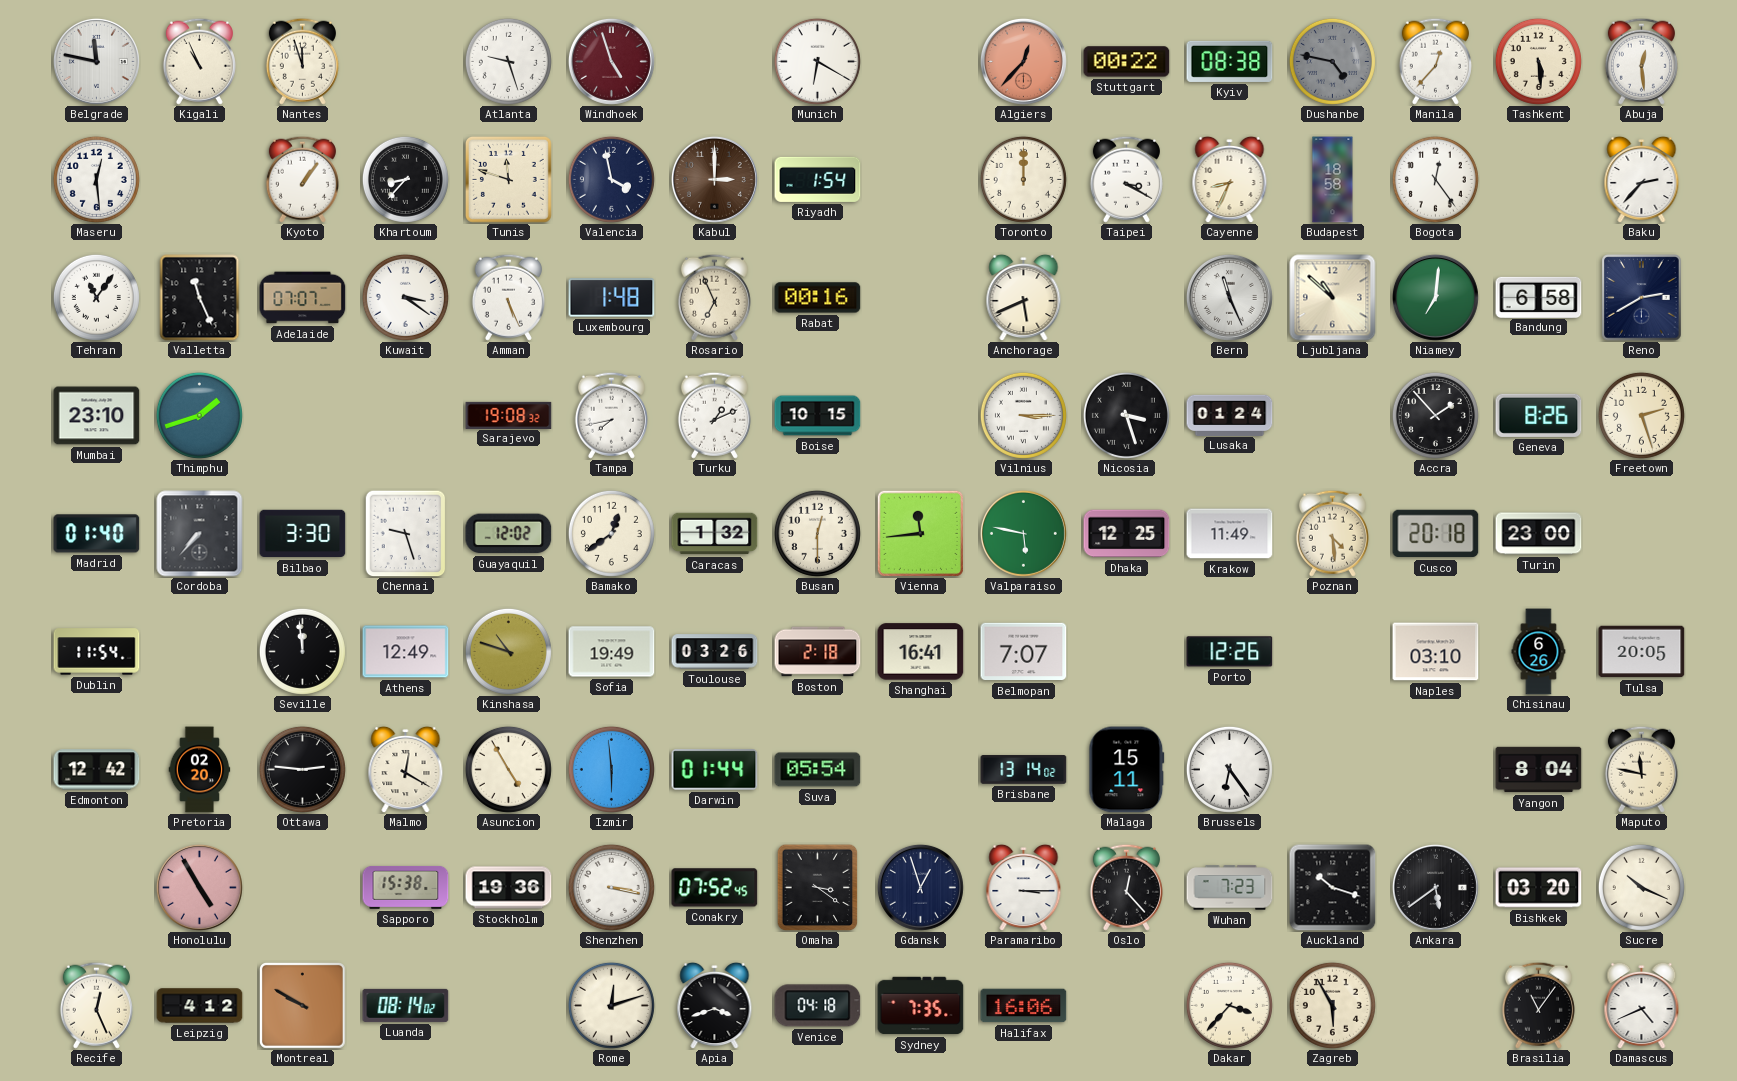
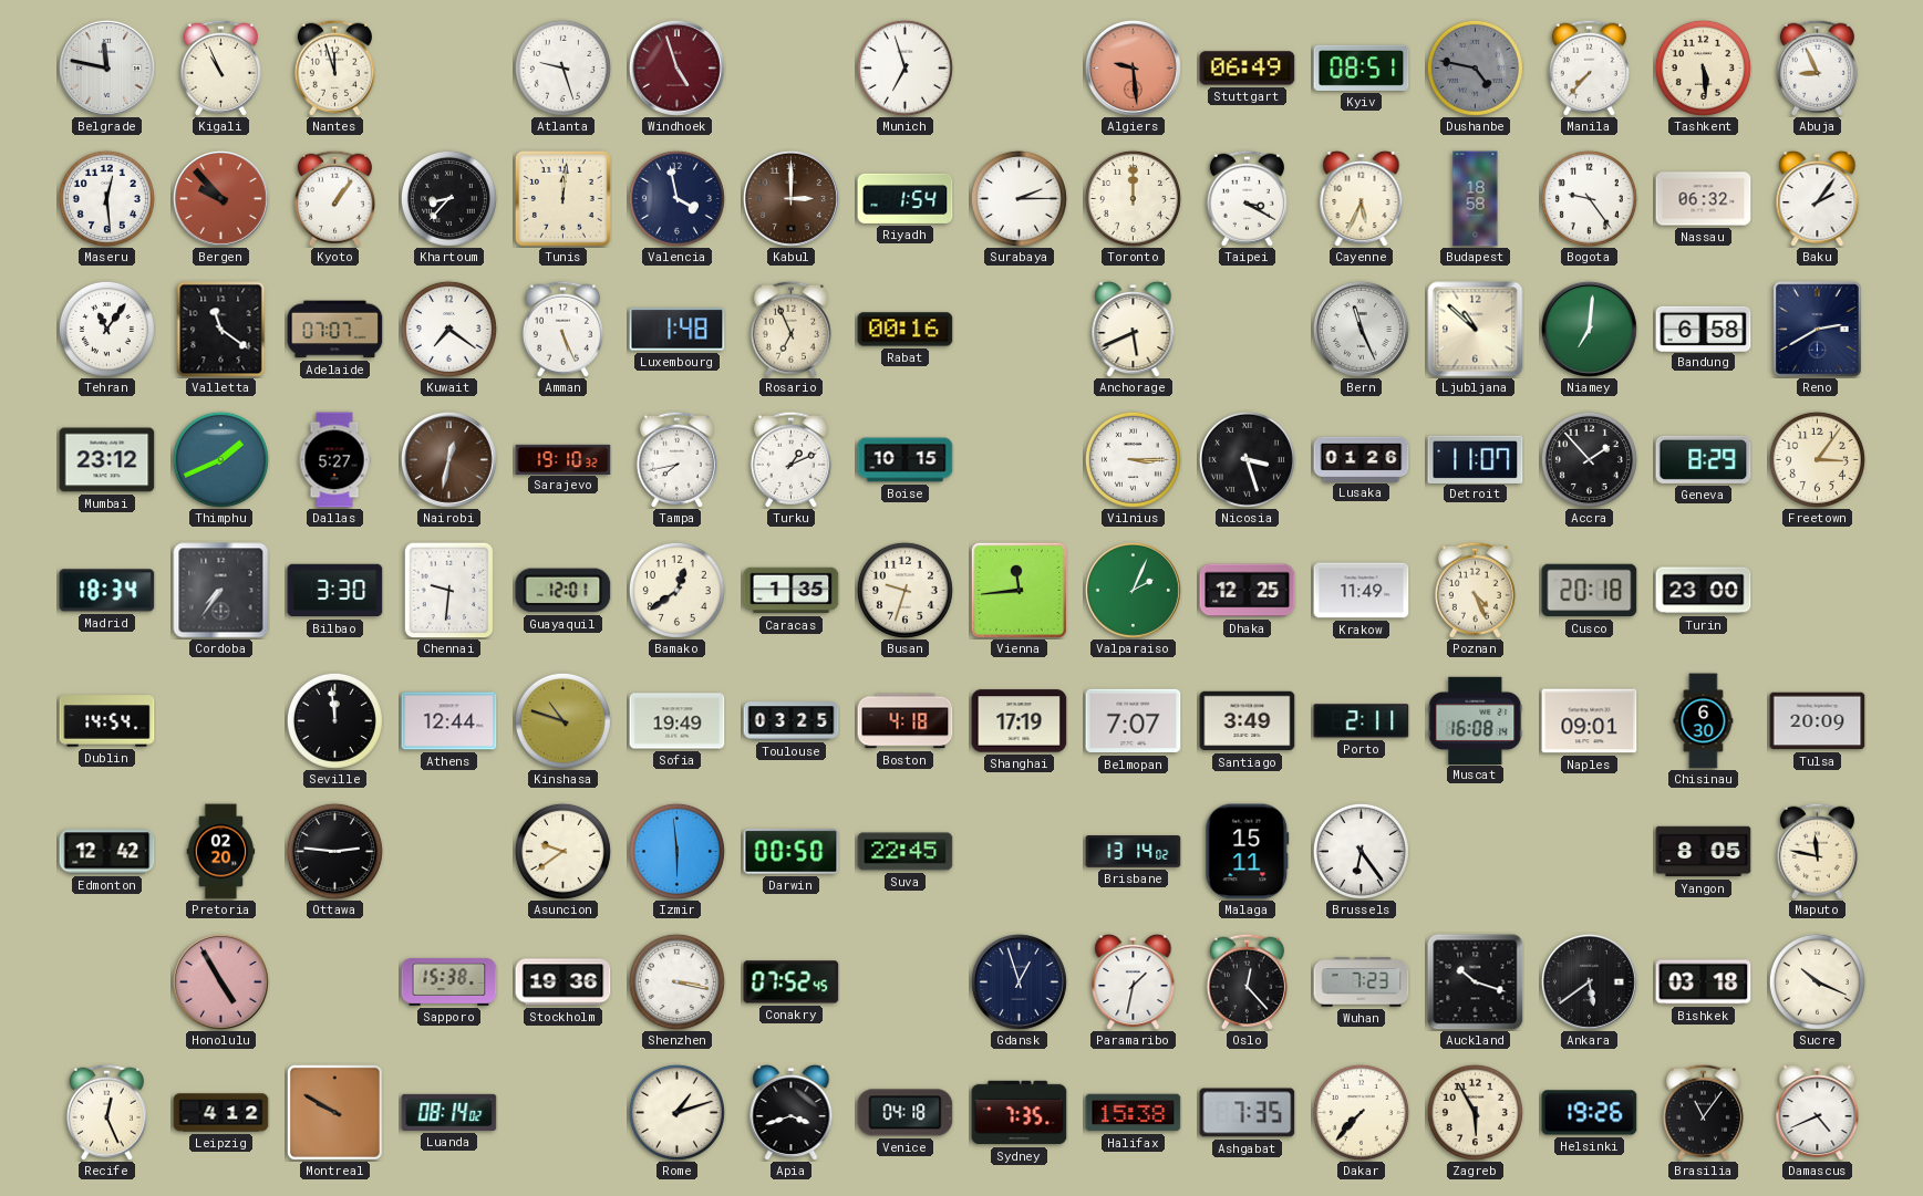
Munich: 6:20 -> 6:57
Algiers: 12:37 -> 9:29
Stuttgart: 00:22 -> 06:49
Kyiv: 08:38 -> 08:51
Manila: 12:37 -> 7:37
Abuja: 12:29 -> 8:56
Bergen: none -> 9:53
Tunis: 11:48 -> 12:01
Surabaya: none -> 2:15
Cayenne: 8:34 -> 5:34
Bogota: 12:24 -> 9:24
Nassau: none -> 06:32
Baku: 2:37 -> 2:06
Valletta: 11:26 -> 11:21
Kuwait: 3:21 -> 7:21
Mumbai: 23:10 -> 23:12
Thimphu: 1:42 -> 1:41
Dallas: none -> 5:27
Nairobi: none -> 12:32
Sarajevo: 19:08 -> 19:10
Lusaka: 01:24 -> 01:26
Detroit: none -> 11:07
Geneva: 8:26 -> 8:29
Freetown: 2:27 -> 3:06
Madrid: 01:40 -> 18:34
Cordoba: 7:37 -> 7:36
Chennai: 9:27 -> 9:31
Guayaquil: 12:02 -> 12:01
Caracas: 1:32 -> 1:35
Busan: 12:30 -> 9:33
Valparaiso: 5:47 -> 2:04
Poznan: 4:29 -> 4:26
Dublin: 11:54 -> 14:54
Athens: 12:49 -> 12:44
Toulouse: 03:26 -> 03:25
Boston: 2:18 -> 4:18
Shanghai: 16:41 -> 17:19
Santiago: none -> 3:49
Porto: 12:26 -> 2:11
Muscat: none -> 16:08
Naples: 03:10 -> 09:01
Chisinau: 6:26 -> 6:30
Tulsa: 20:05 -> 20:09
Malmo: 12:20 -> none
Asuncion: 4:55 -> 9:39
Darwin: 01:44 -> 00:50
Suva: 05:54 -> 22:45
Yangon: 8:04 -> 8:05
Omaha: 3:21 -> none
Paramaribo: 3:15 -> 1:32
Bishkek: 03:20 -> 03:18
Rome: 12:12 -> 1:12
Halifax: 16:06 -> 15:38
Ashgabat: none -> 7:35
Dakar: 3:37 -> 7:37
Helsinki: none -> 19:26
